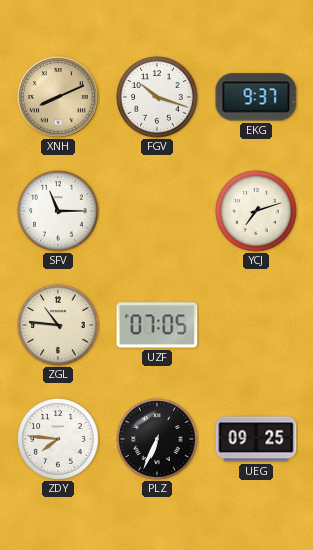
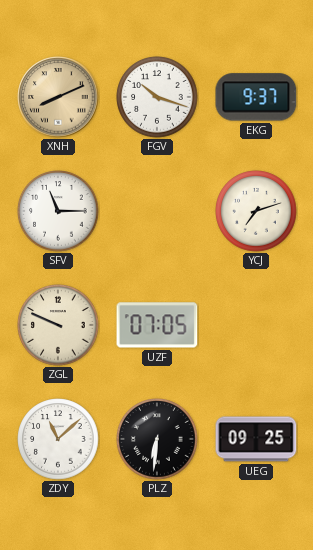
ZGL: 10:46 -> 9:49
ZDY: 7:46 -> 11:08
PLZ: 6:34 -> 6:31
